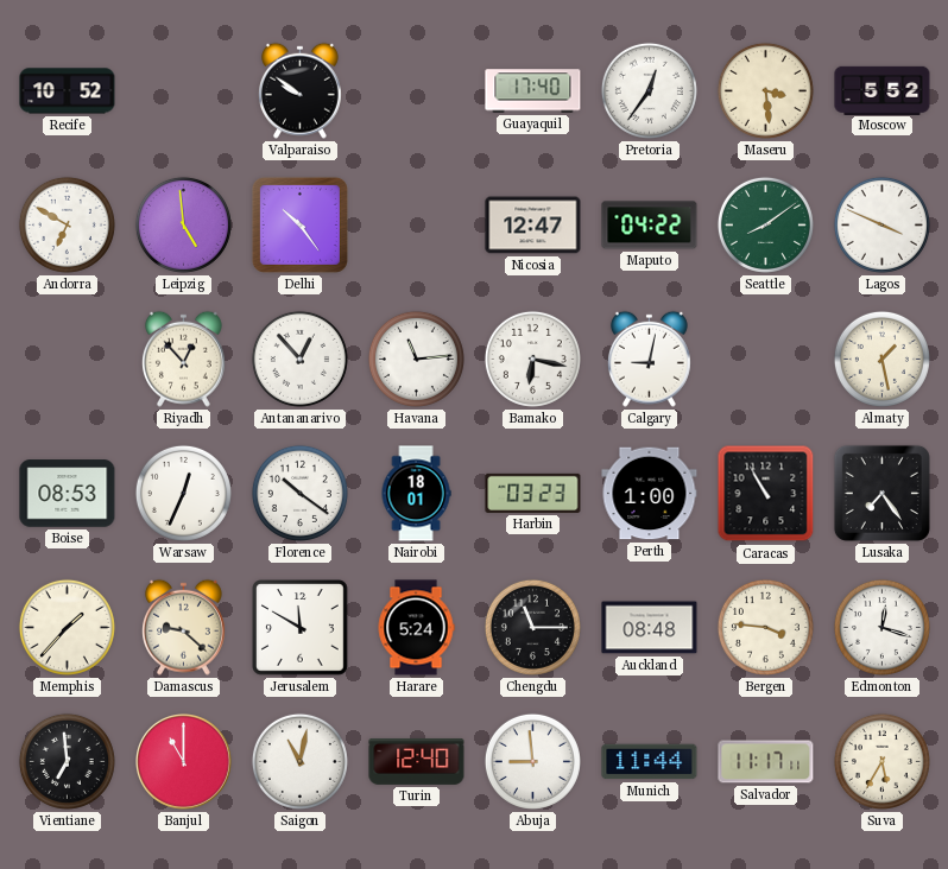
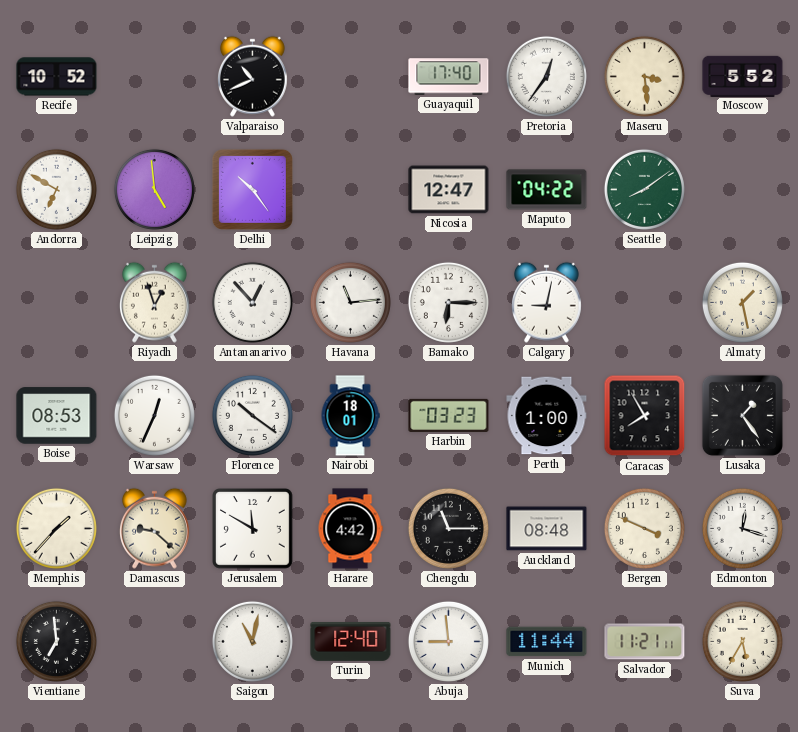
Valparaiso: 9:51 -> 10:41
Lagos: 3:49 -> none
Riyadh: 12:53 -> 12:57
Bamako: 6:17 -> 6:15
Caracas: 10:55 -> 7:55
Lusaka: 7:24 -> 1:24
Harare: 5:24 -> 4:42
Bergen: 3:46 -> 3:49
Banjul: 11:00 -> none
Salvador: 11:17 -> 11:21
